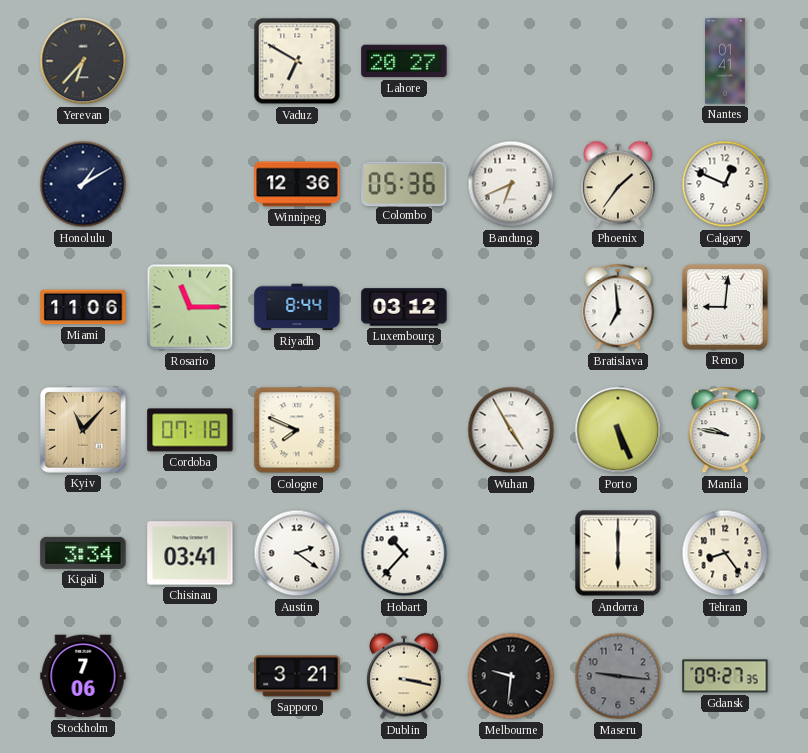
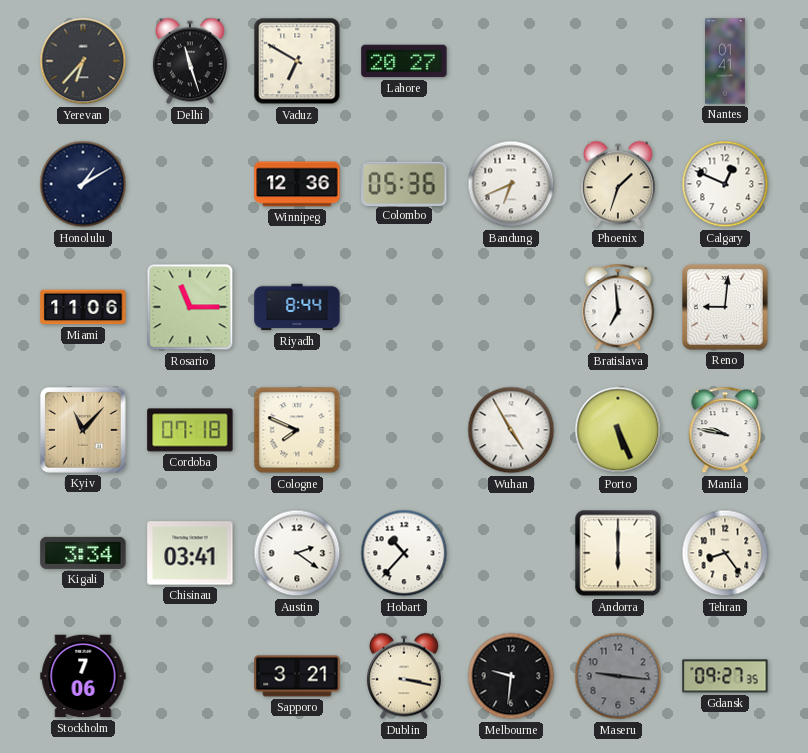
Delhi: none -> 11:27
Phoenix: 1:36 -> 1:33
Luxembourg: 03:12 -> none
